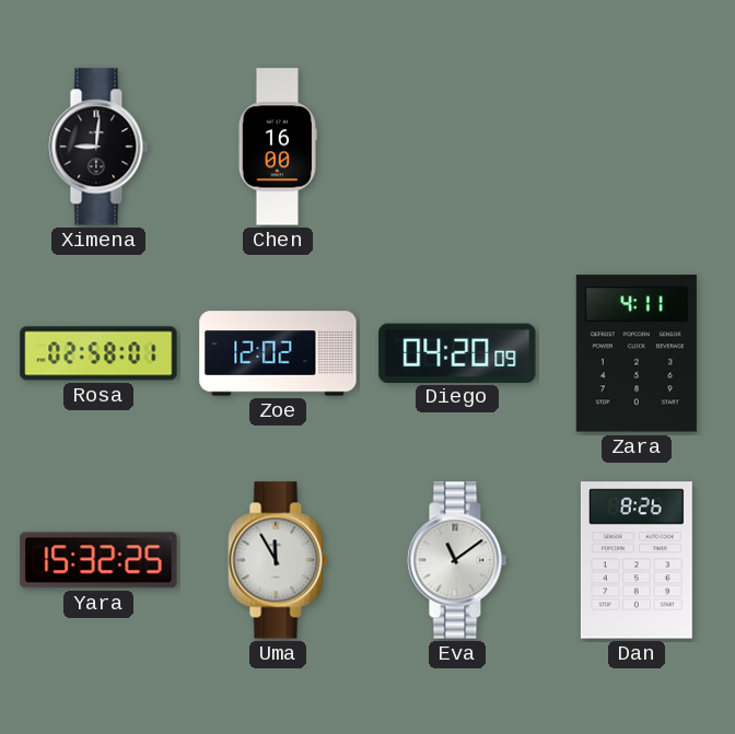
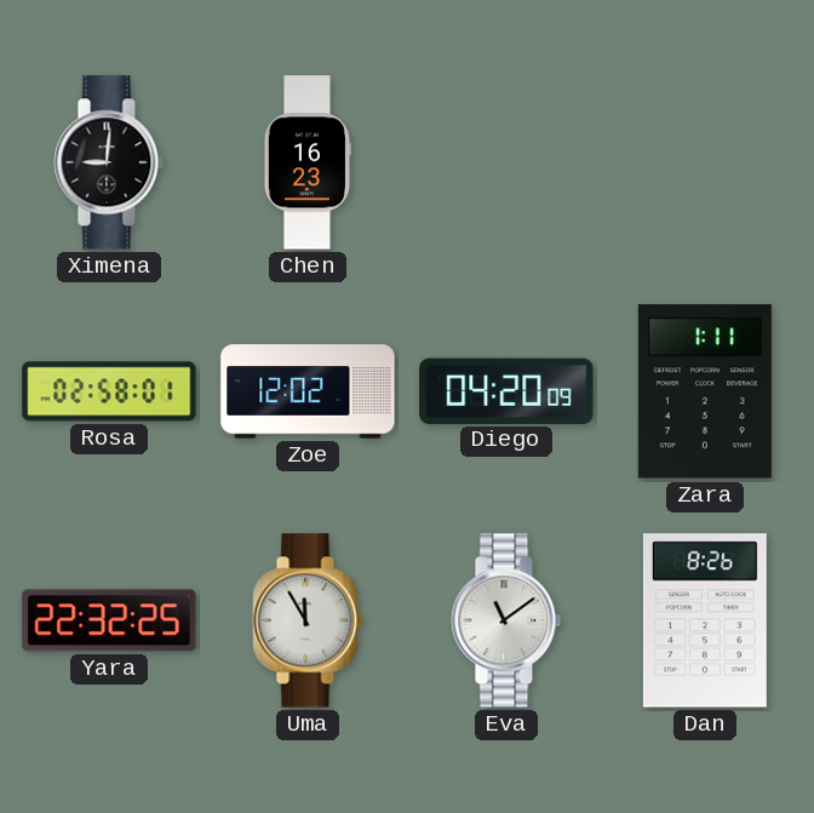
Chen: 16:00 -> 16:23
Zara: 4:11 -> 1:11
Yara: 15:32 -> 22:32
